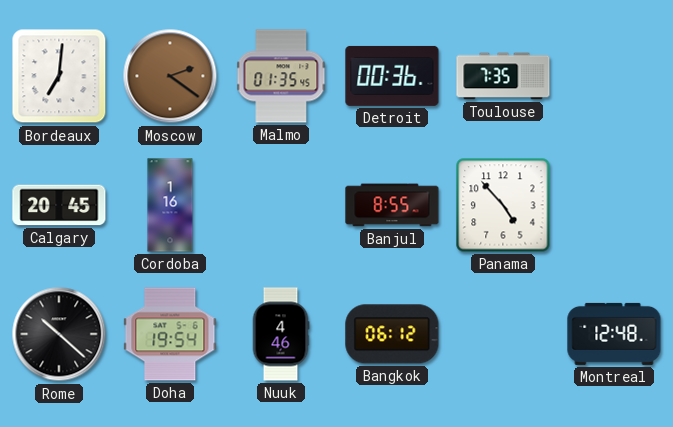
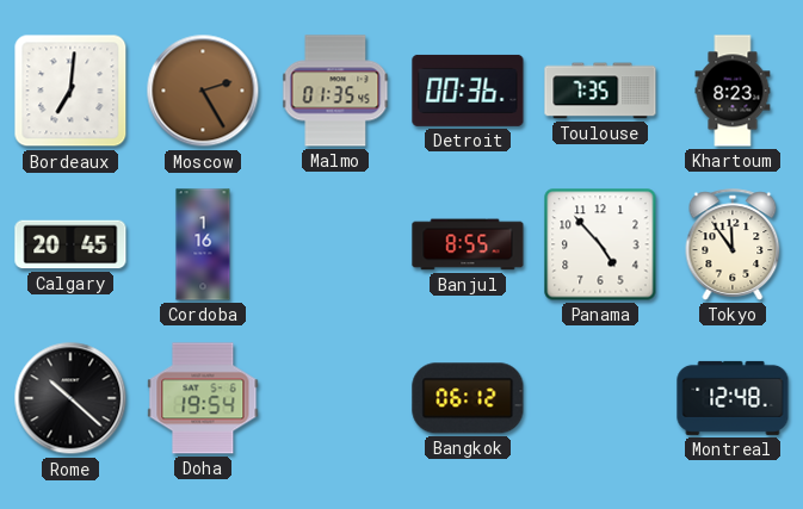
Moscow: 2:21 -> 2:25
Khartoum: none -> 8:23
Tokyo: none -> 11:54
Nuuk: 4:46 -> none
